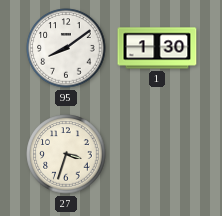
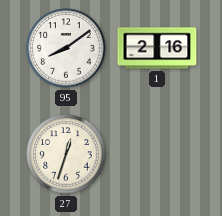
1: 1:30 -> 2:16
27: 3:33 -> 12:33
